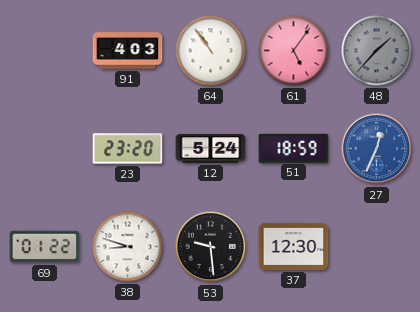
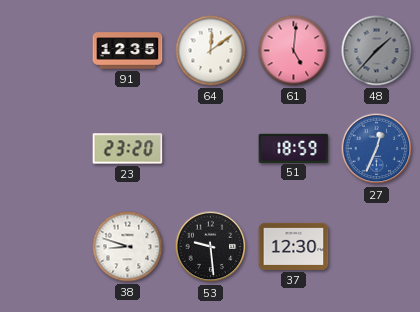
91: 4:03 -> 12:35
64: 10:54 -> 12:09
61: 5:06 -> 5:01
12: 5:24 -> none
69: 01:22 -> none
